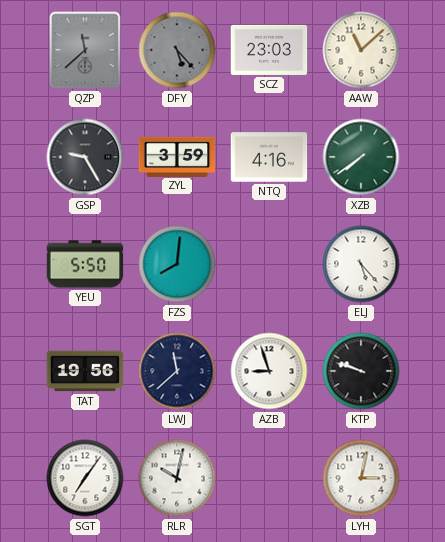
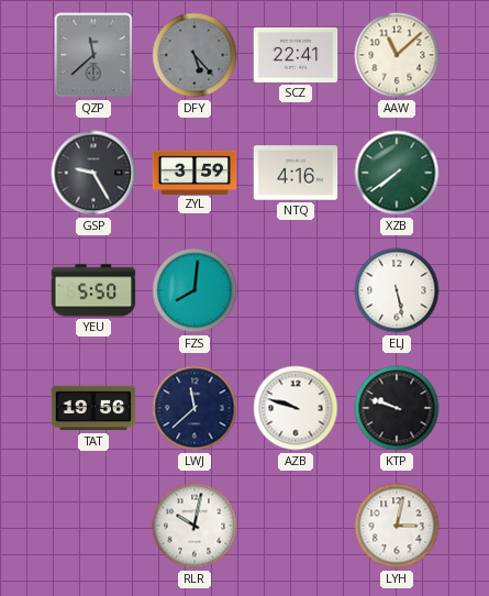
SCZ: 23:03 -> 22:41
ELJ: 5:23 -> 5:28
AZB: 8:57 -> 9:48
SGT: 7:06 -> none
